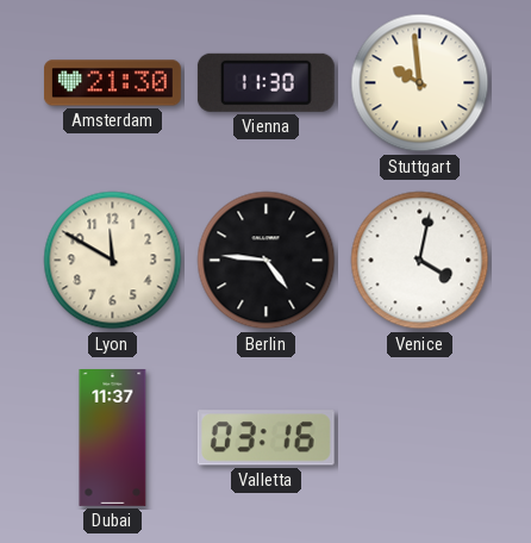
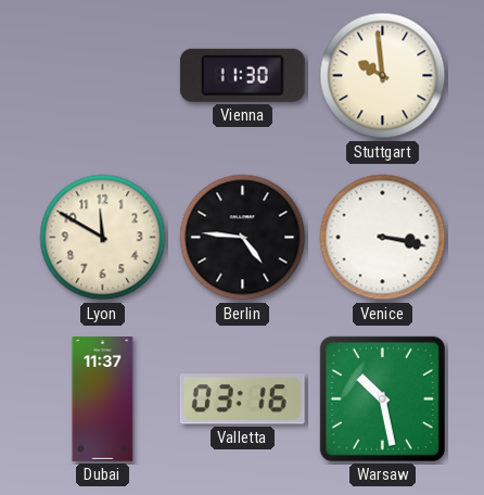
Amsterdam: 21:30 -> none
Venice: 4:02 -> 3:17
Warsaw: none -> 10:28
